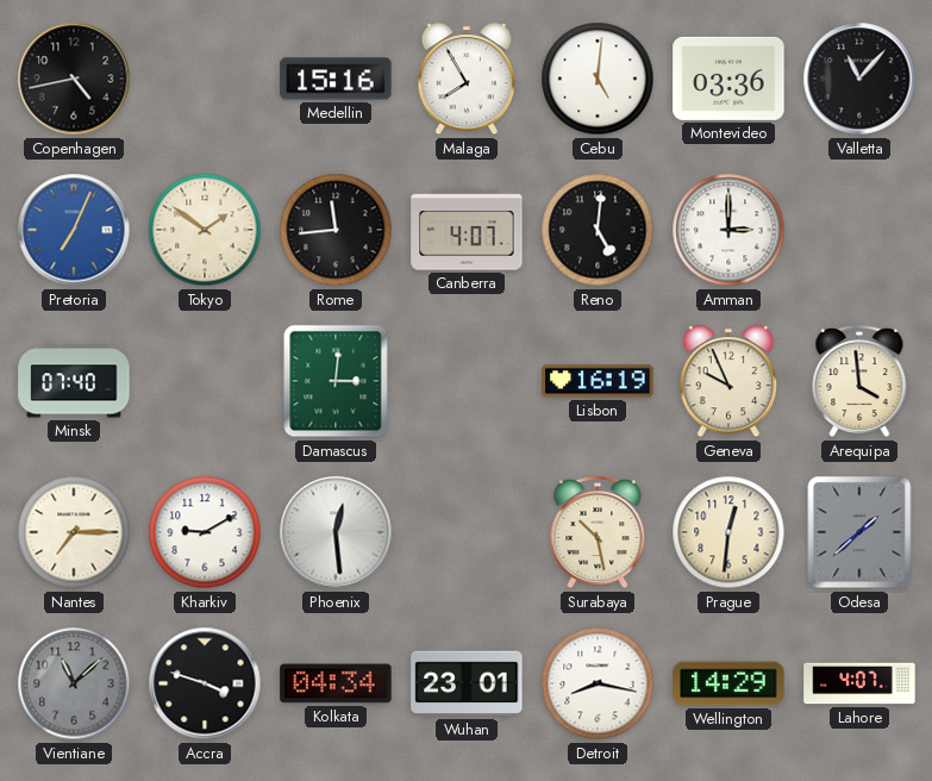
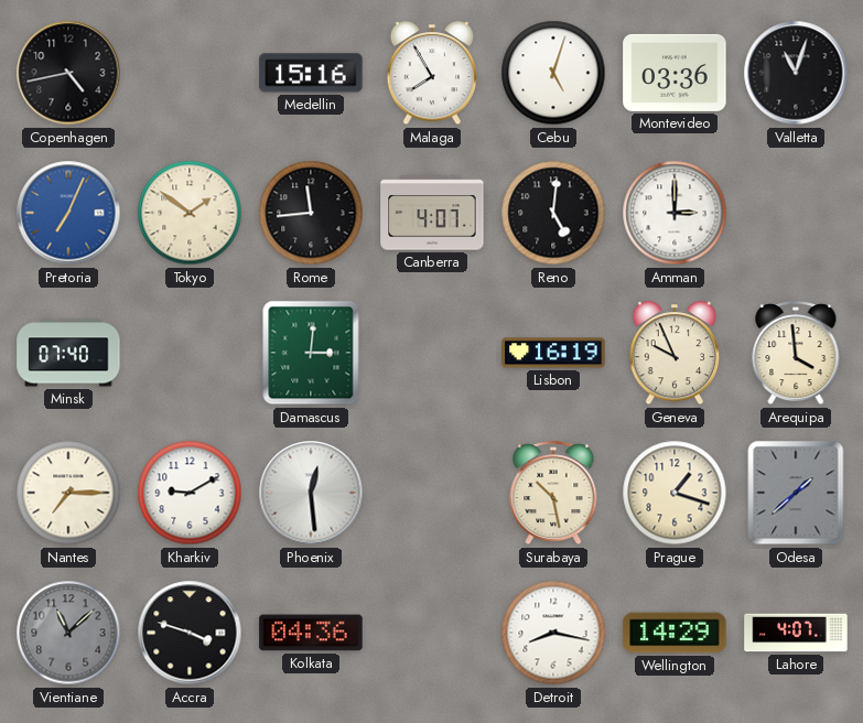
Cebu: 5:01 -> 5:03
Valletta: 11:07 -> 11:03
Prague: 12:31 -> 1:18
Kolkata: 04:34 -> 04:36
Wuhan: 23:01 -> none
